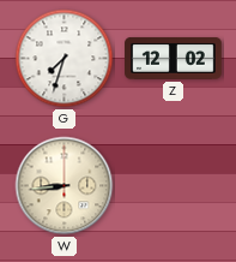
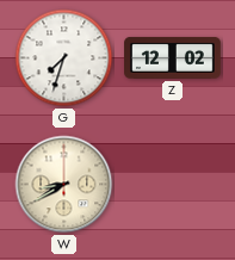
W: 8:44 -> 8:40
